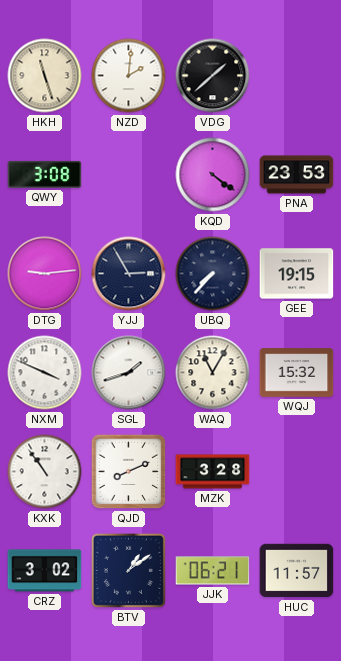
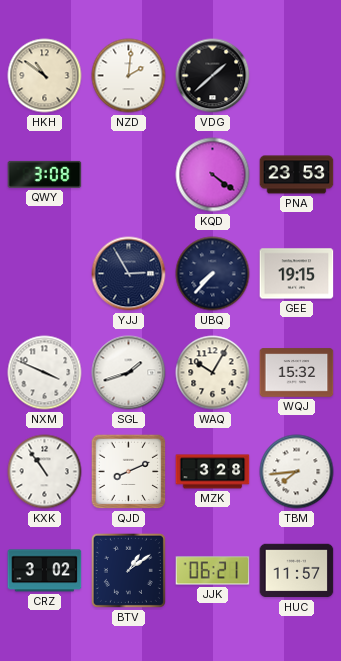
HKH: 11:27 -> 10:51
DTG: 9:14 -> none
WAQ: 11:05 -> 10:05
TBM: none -> 7:44
